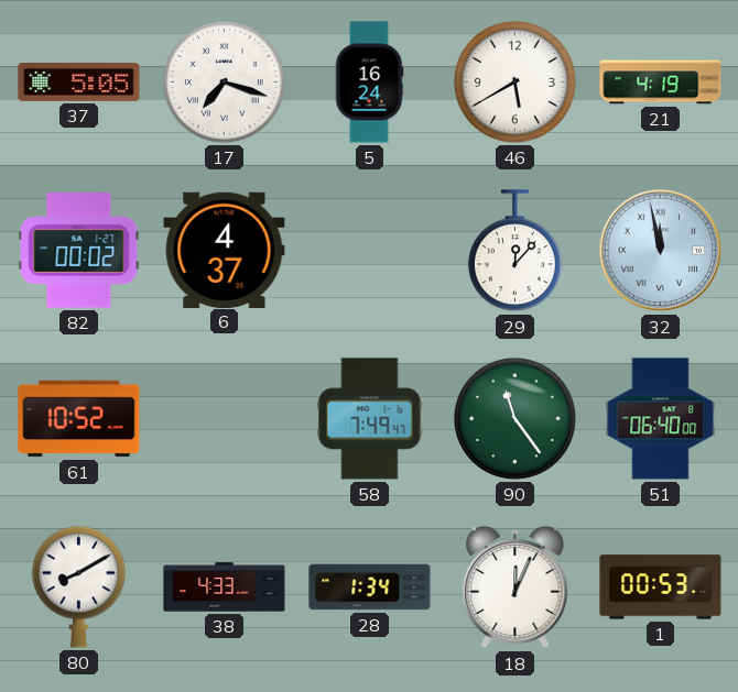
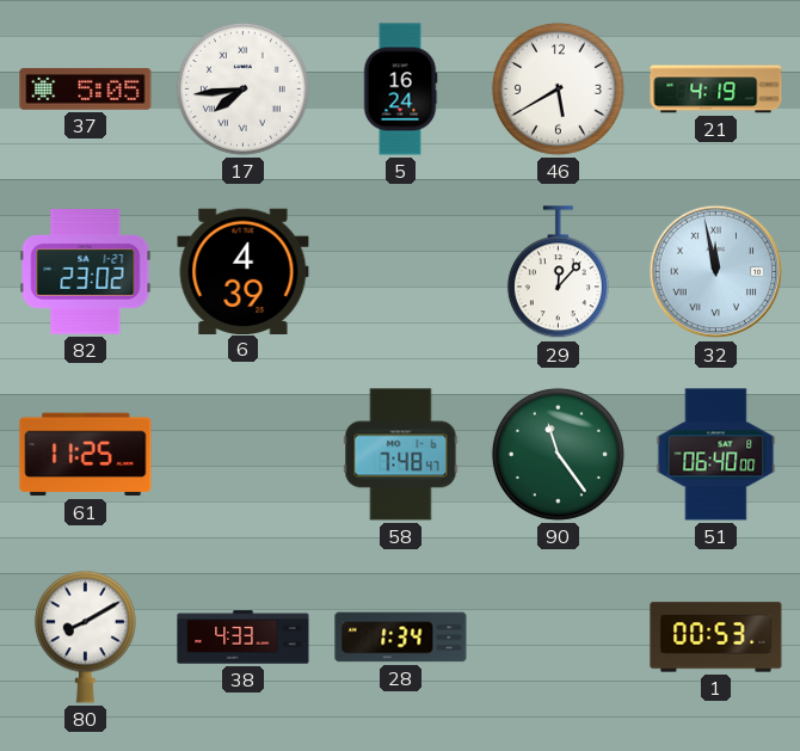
17: 7:18 -> 7:44
82: 00:02 -> 23:02
6: 4:37 -> 4:39
61: 10:52 -> 11:25
58: 7:49 -> 7:48
18: 12:04 -> none
